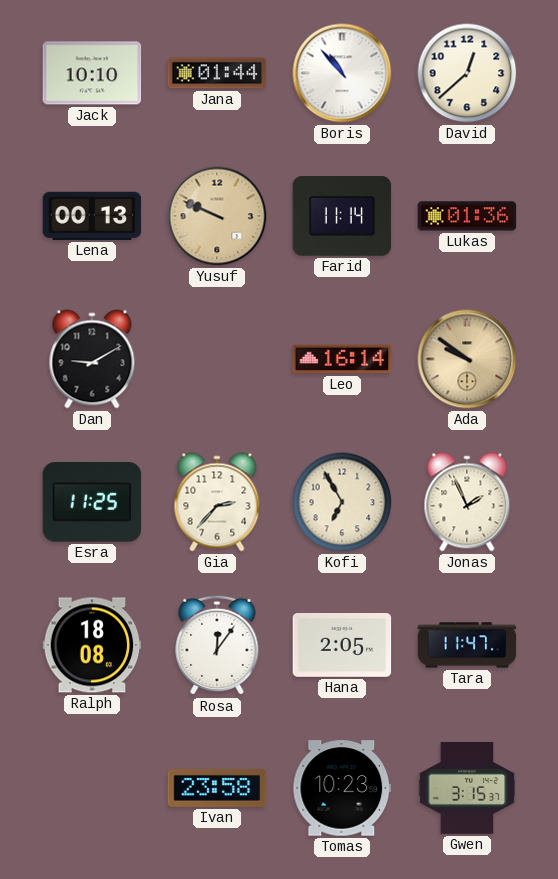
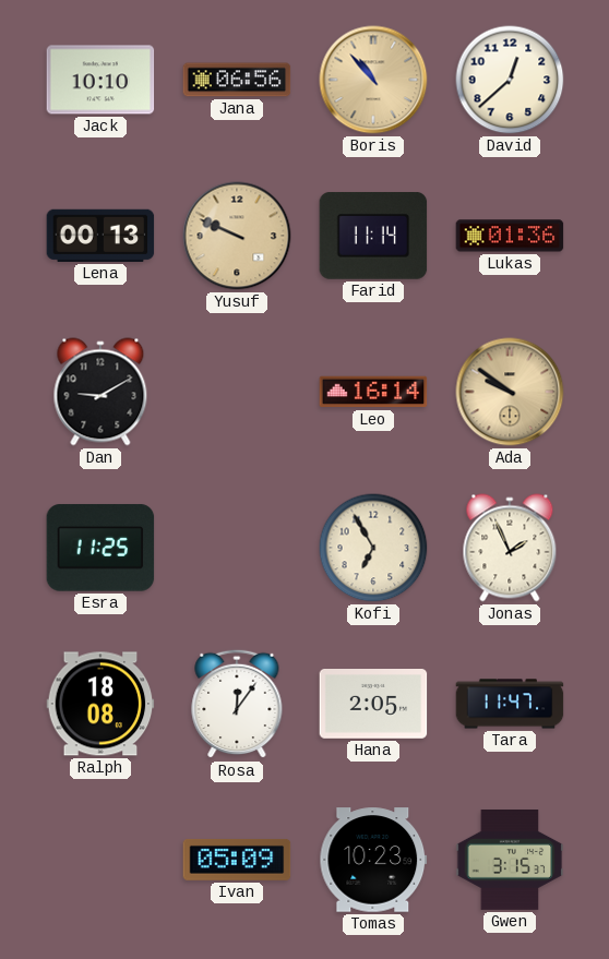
Jana: 01:44 -> 06:56
Boris dial: white -> champagne
Gia: 2:37 -> none
Ivan: 23:58 -> 05:09
